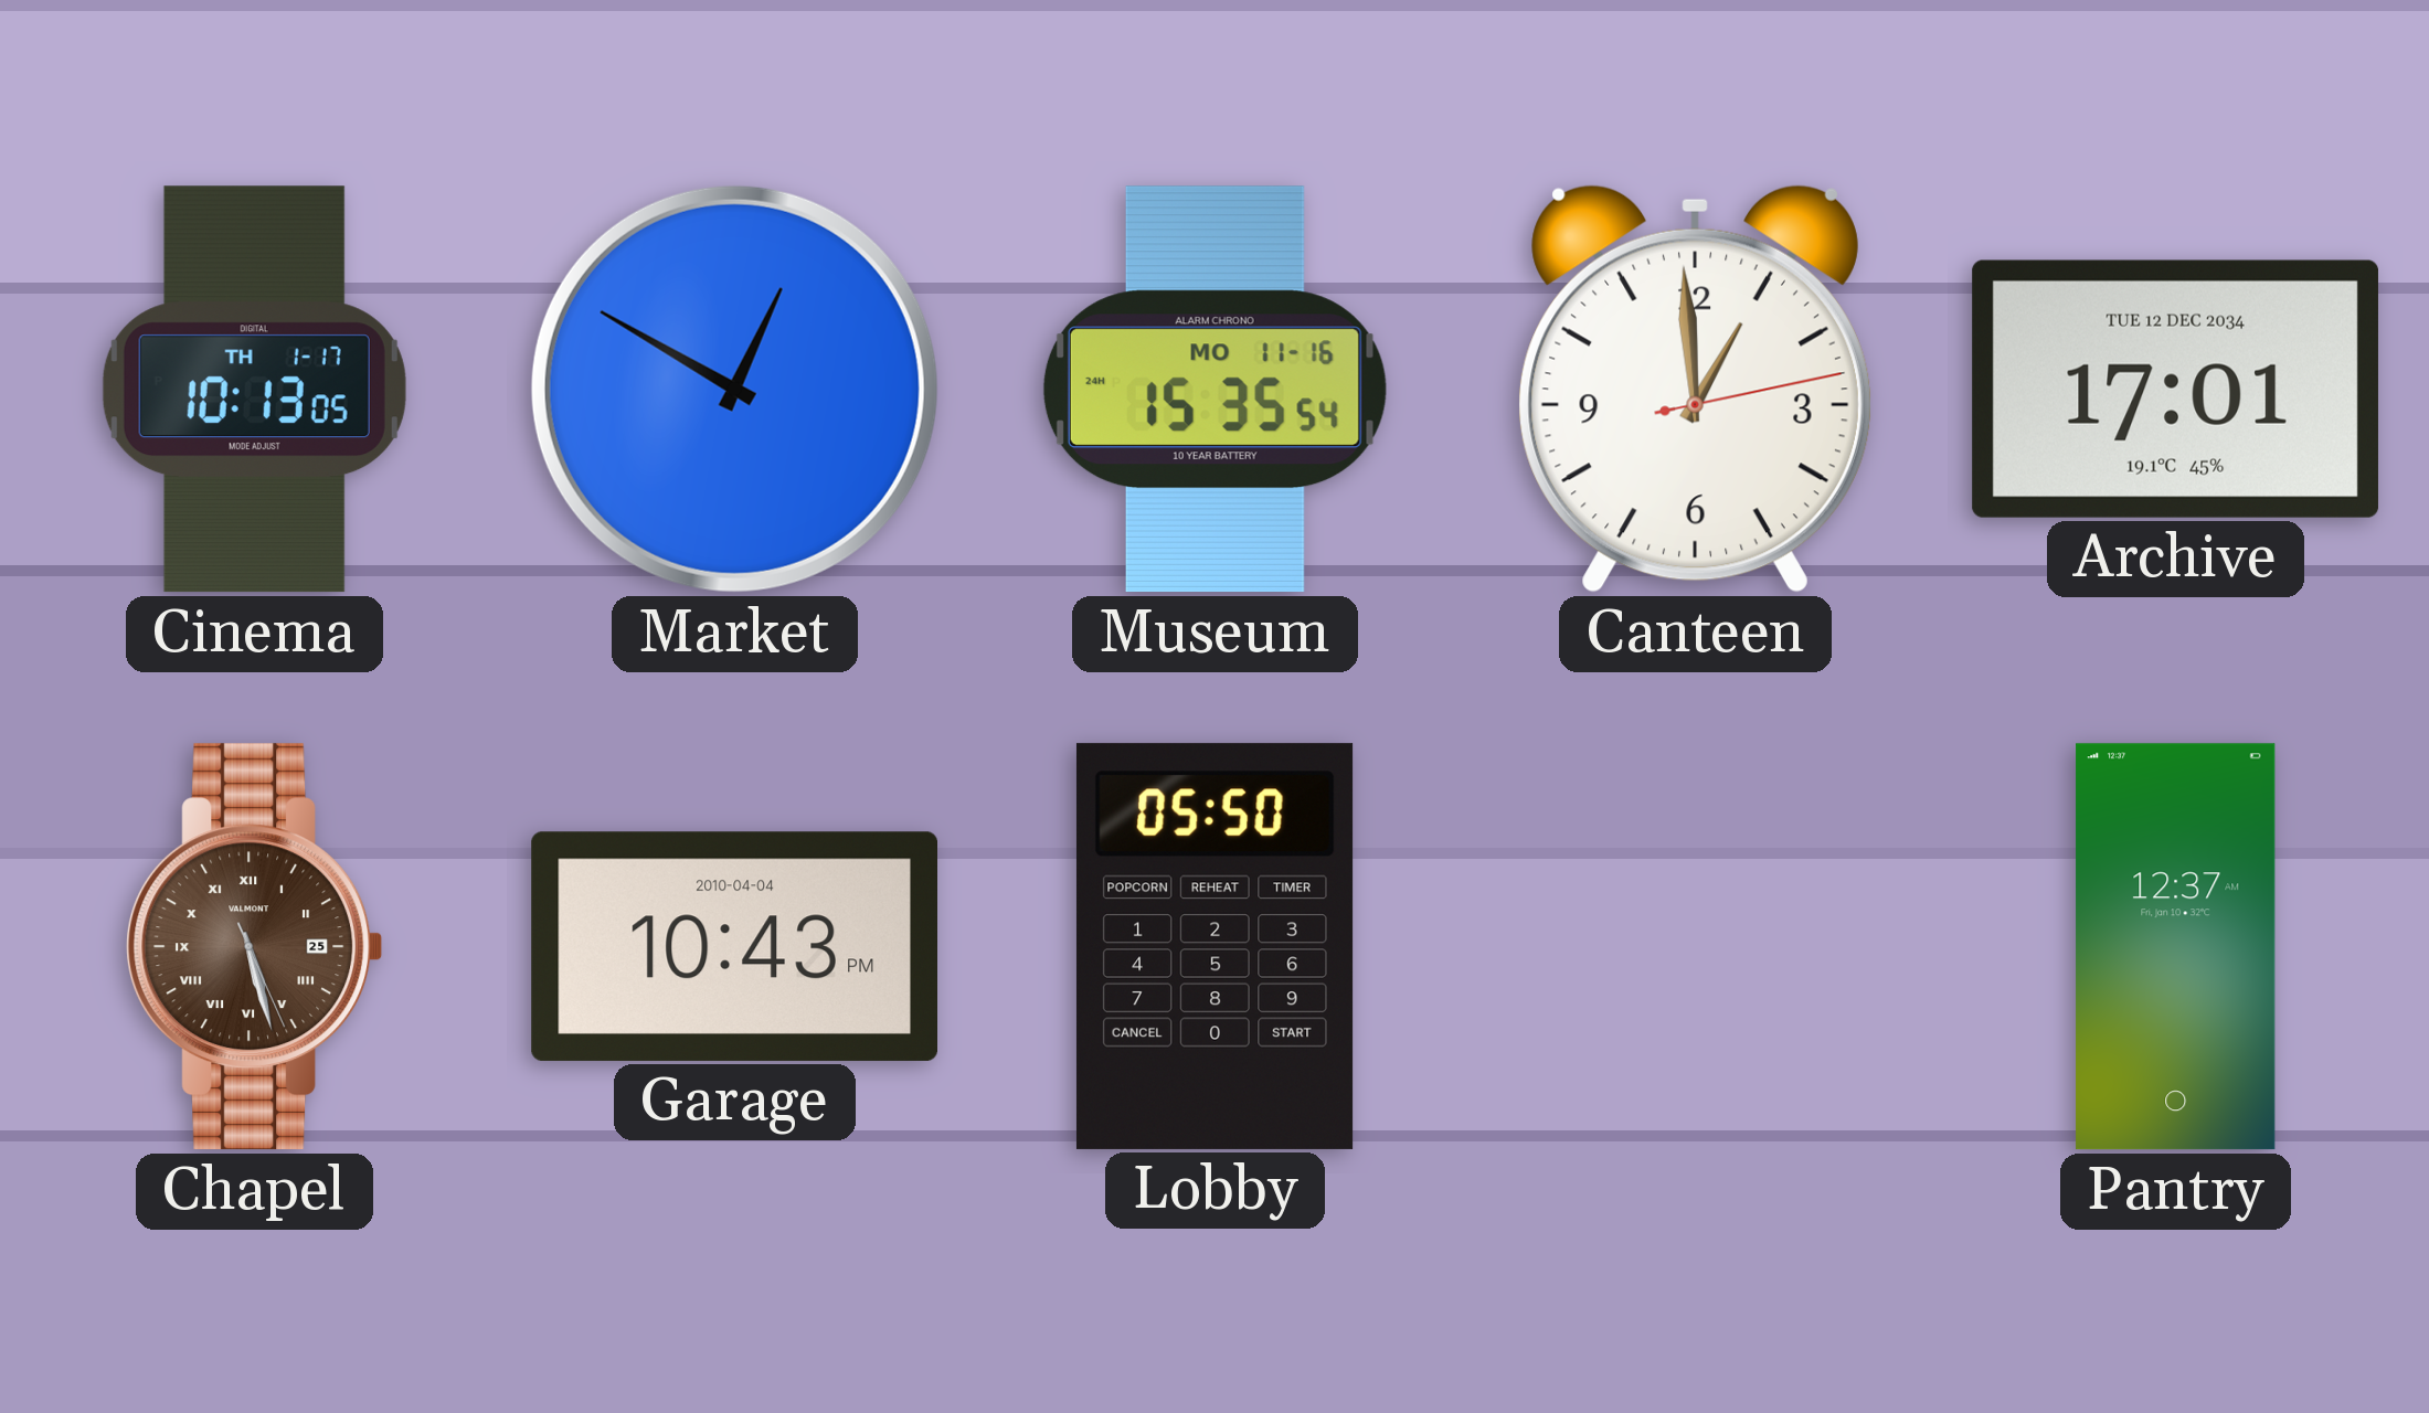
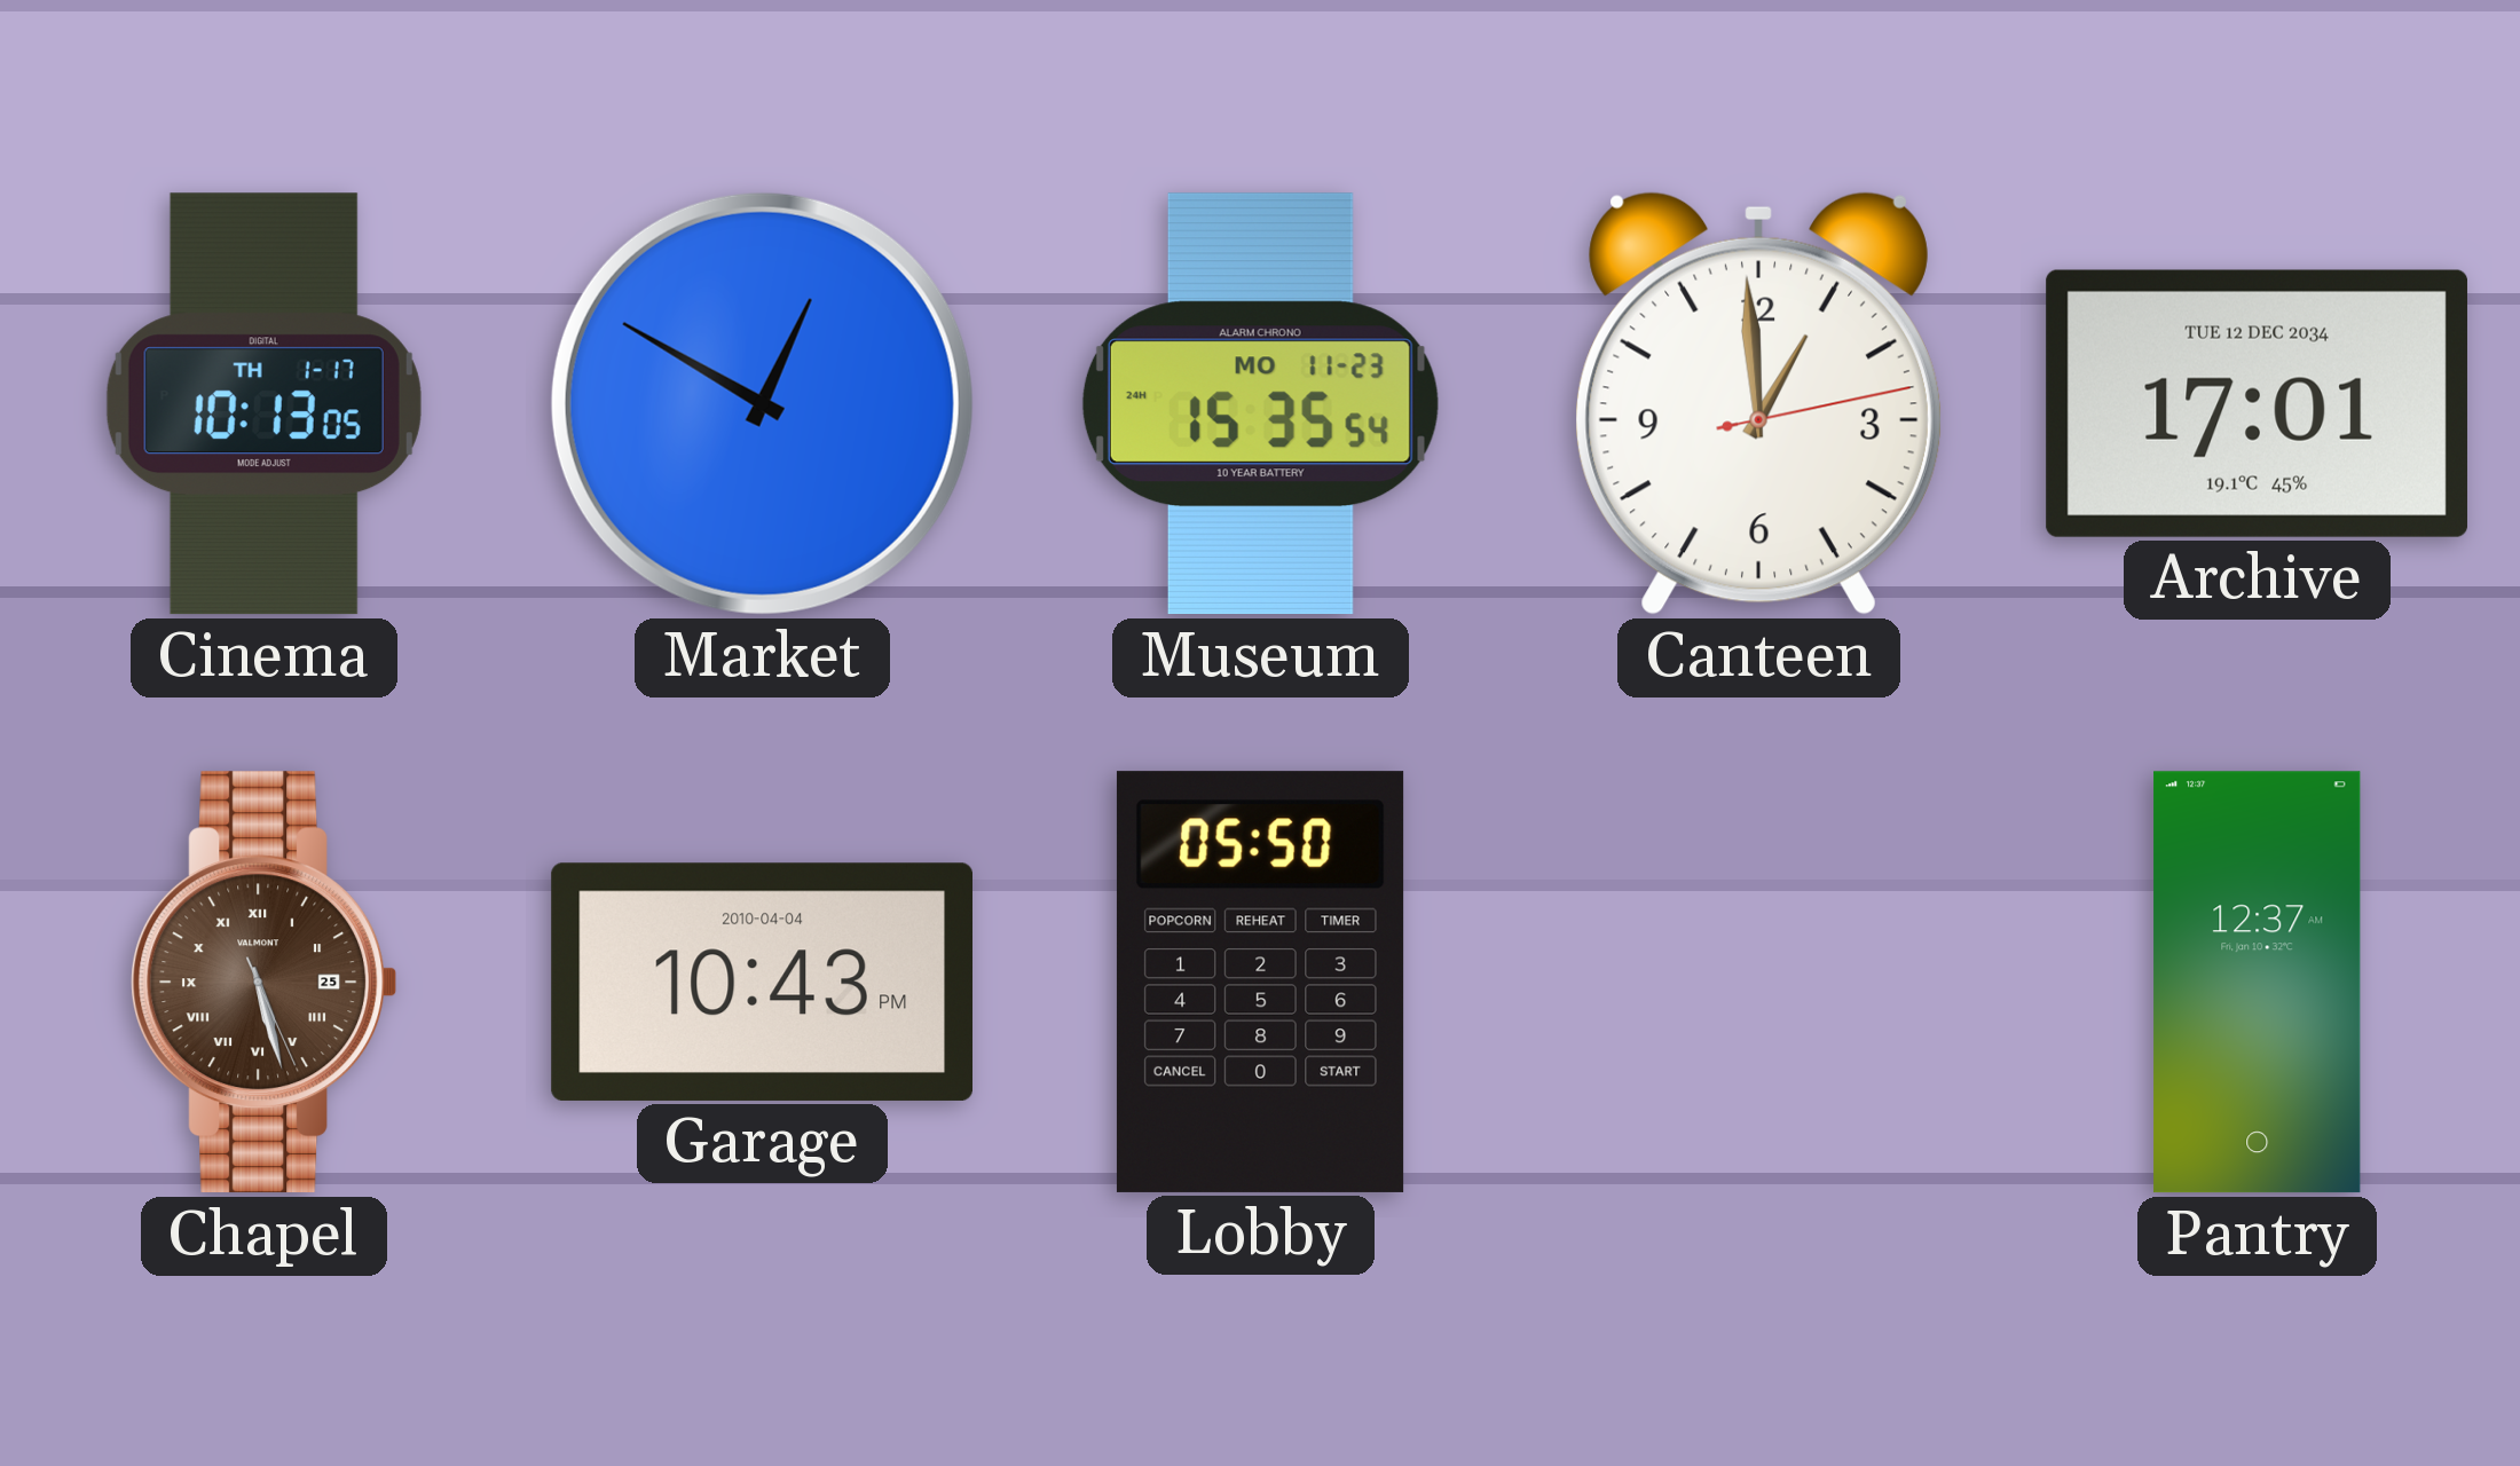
Museum date: MO 11-16 -> MO 11-23
